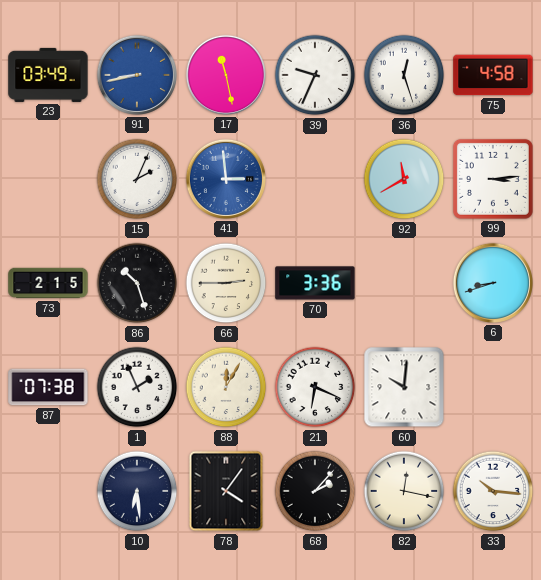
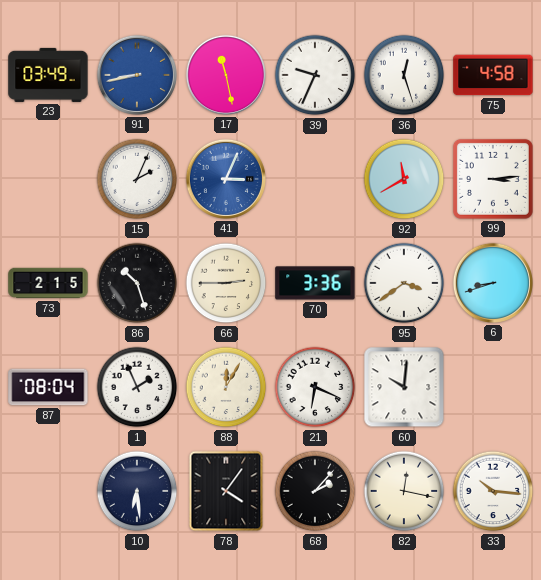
41: 2:59 -> 3:04
95: none -> 3:39
87: 07:38 -> 08:04
